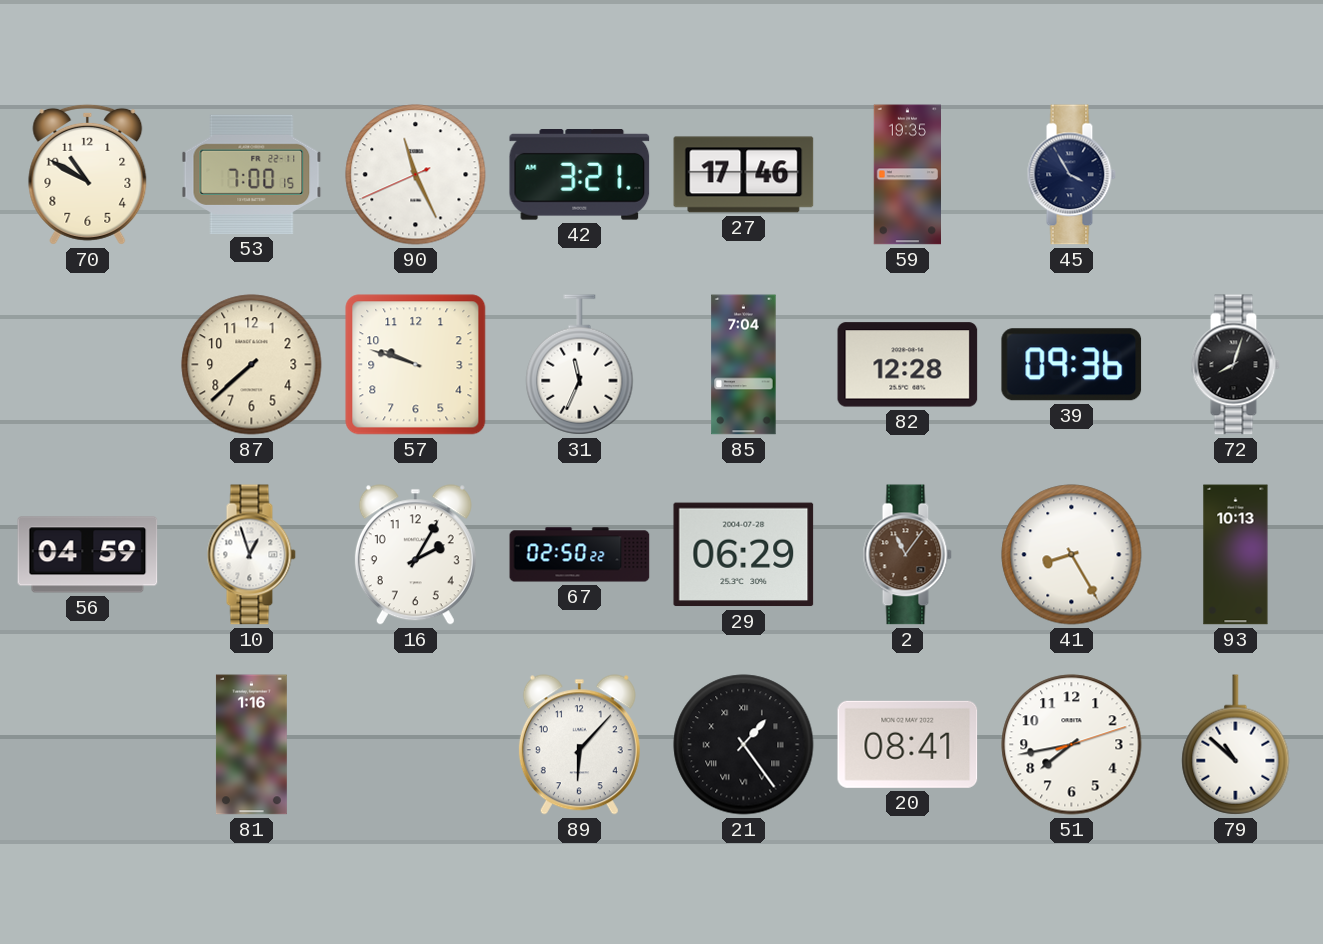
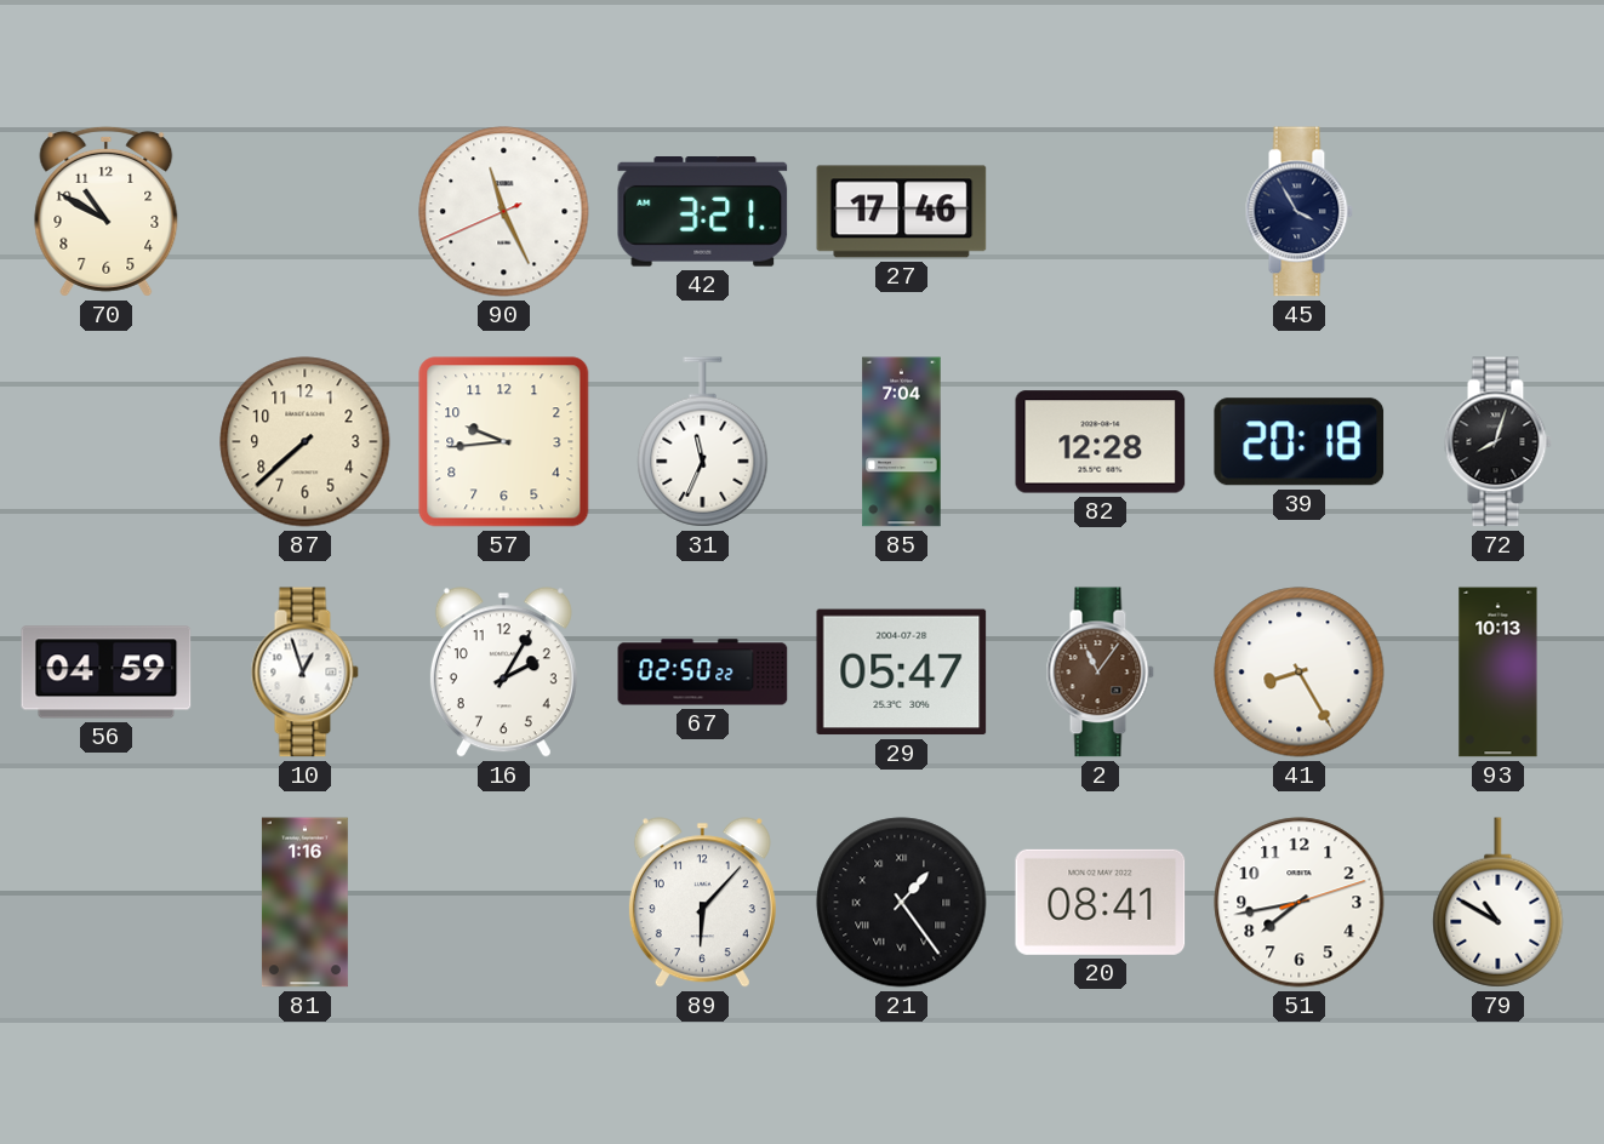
53: 7:00 -> none
59: 19:35 -> none
57: 9:48 -> 9:44
39: 09:36 -> 20:18
29: 06:29 -> 05:47
79: 10:52 -> 10:50
